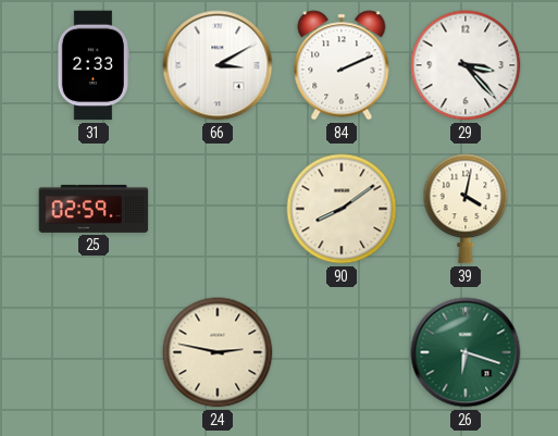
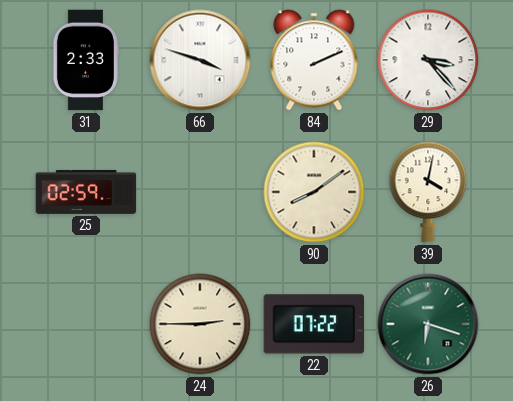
66: 3:10 -> 3:48
24: 2:47 -> 2:45
22: none -> 07:22
